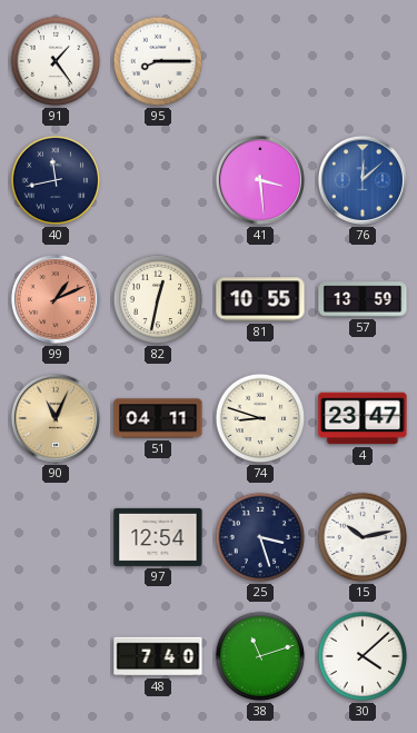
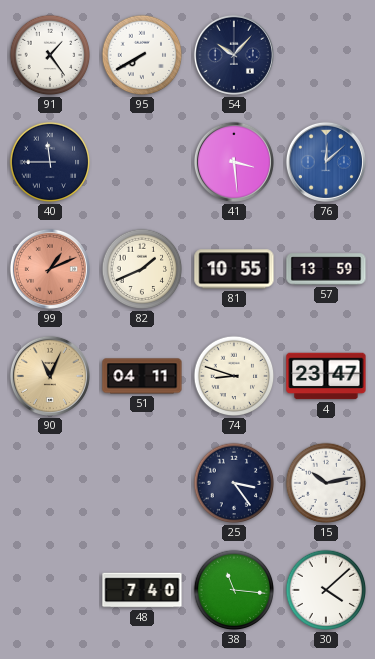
95: 8:15 -> 7:40
54: none -> 10:07
40: 11:43 -> 11:45
82: 12:32 -> 1:41
97: 12:54 -> none
25: 3:27 -> 3:24
38: 11:12 -> 11:16
